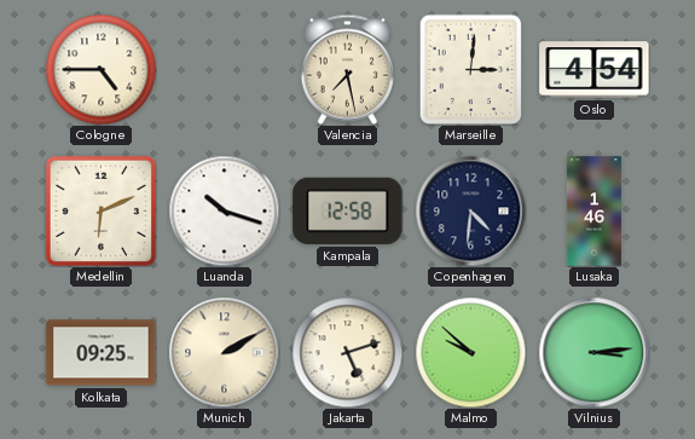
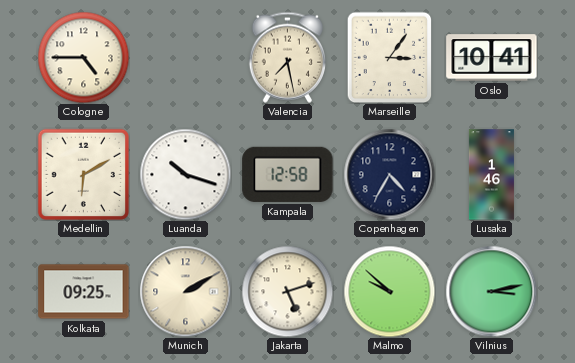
Marseille: 3:01 -> 3:06
Oslo: 4:54 -> 10:41
Medellin: 6:11 -> 6:10
Copenhagen: 4:31 -> 4:35
Vilnius: 3:14 -> 3:13
